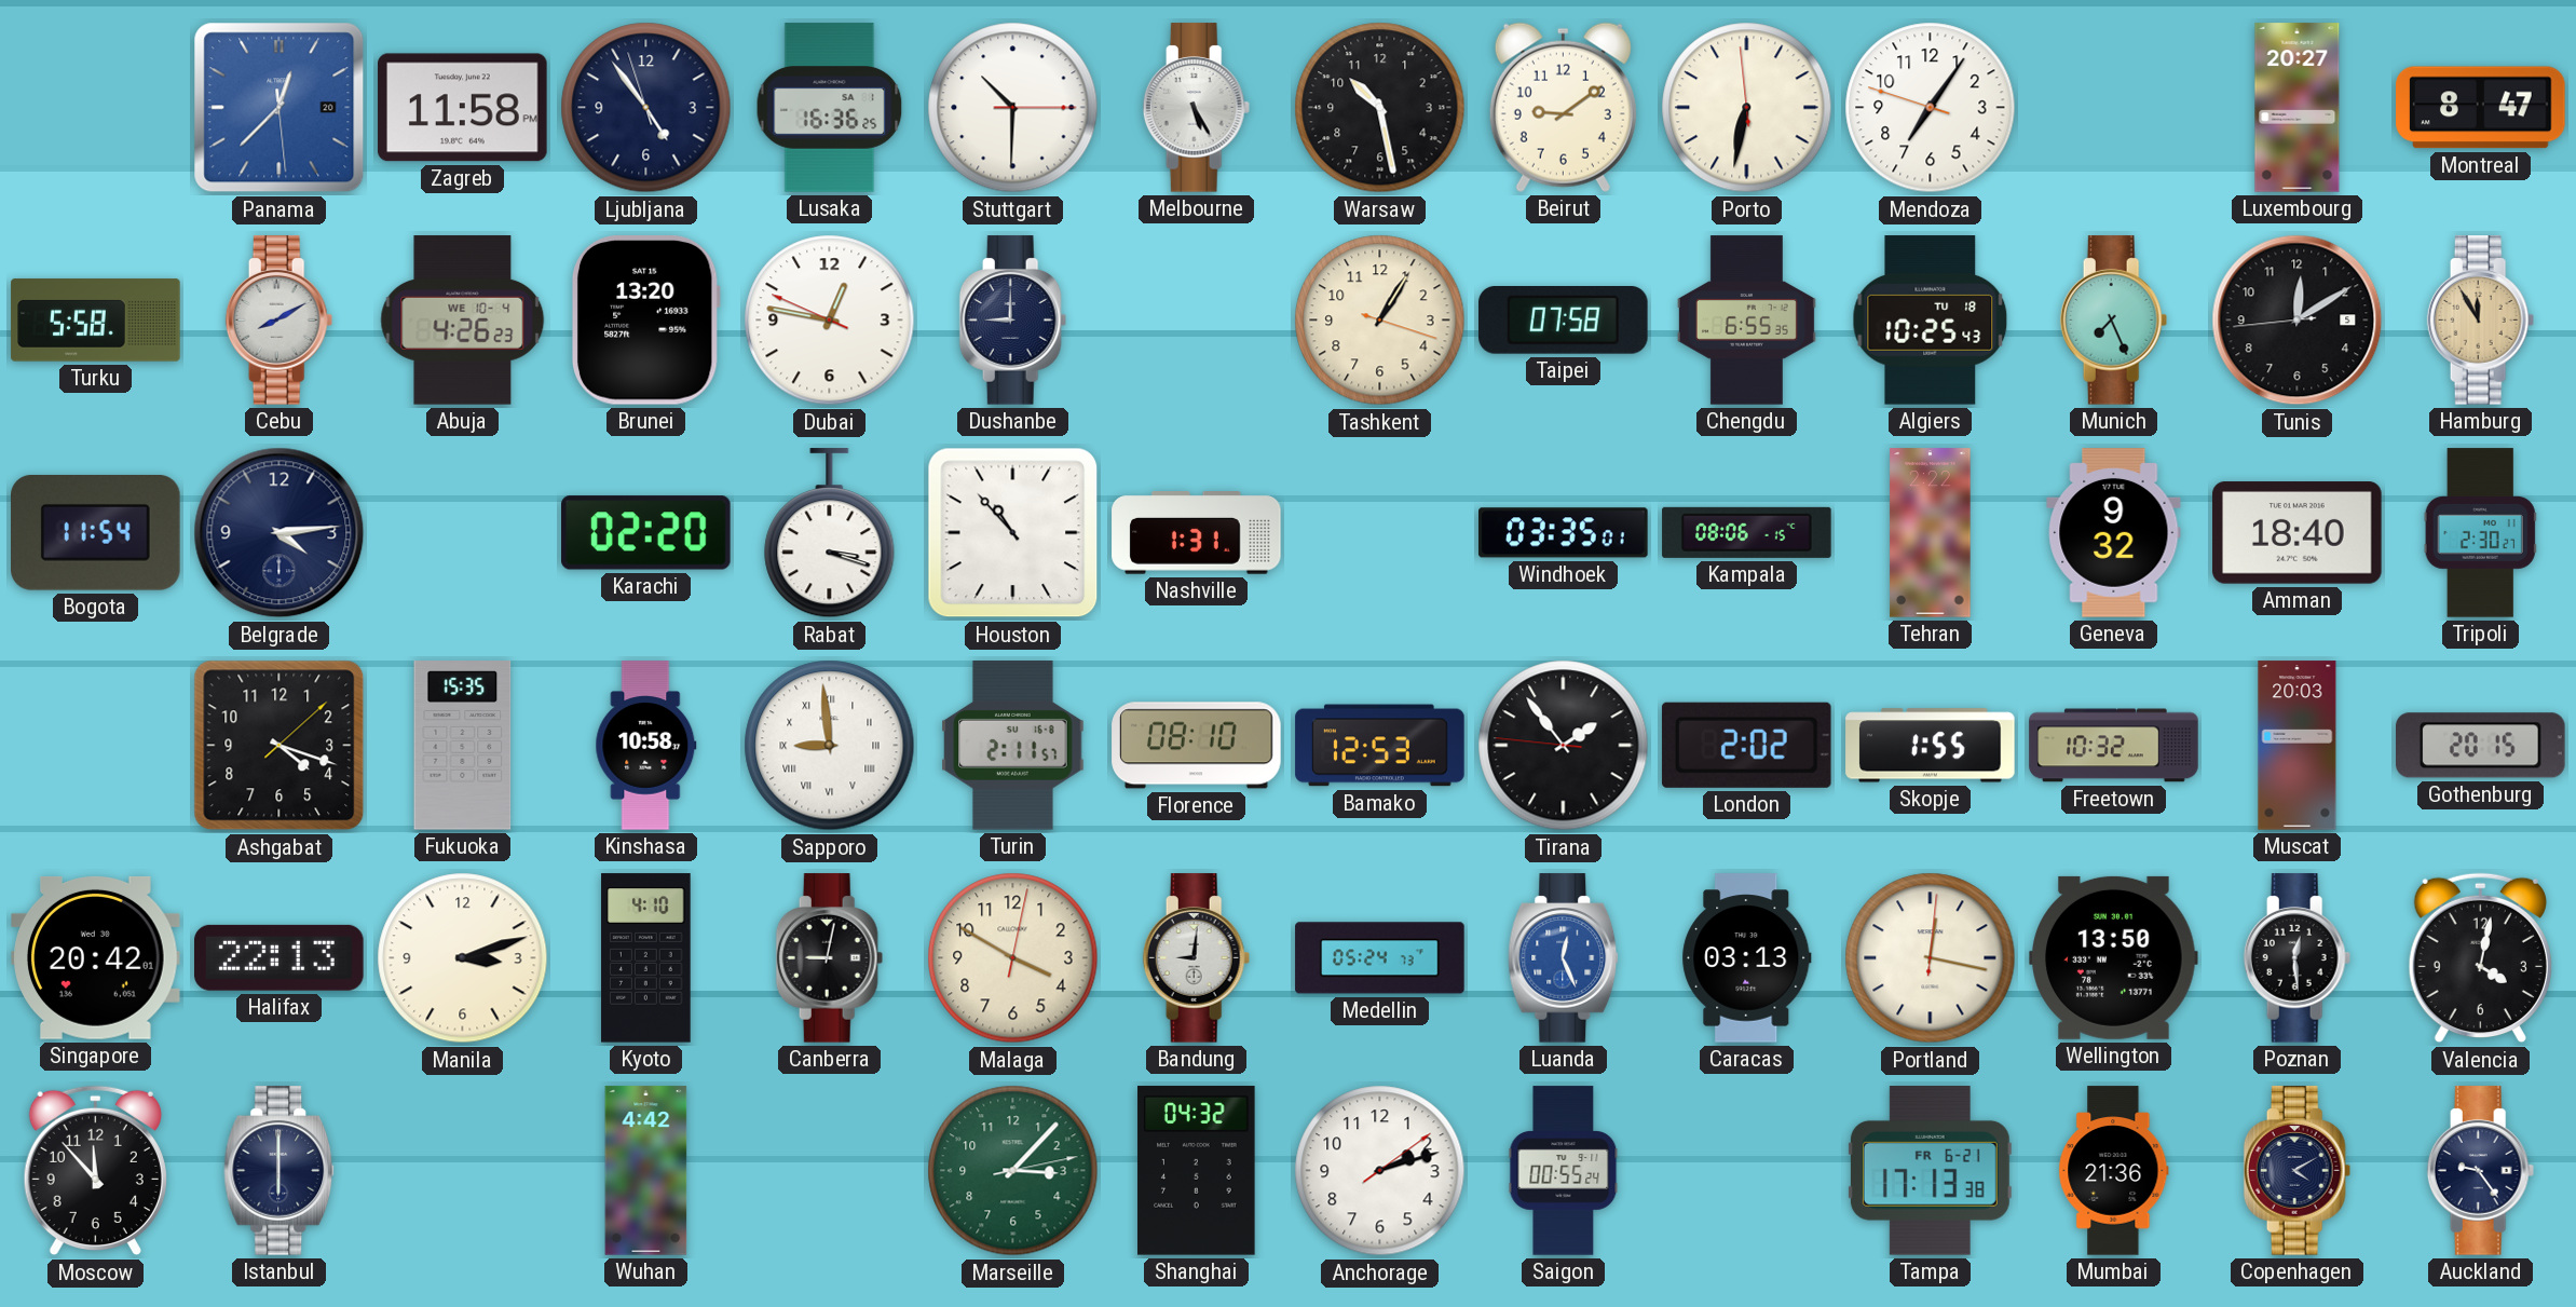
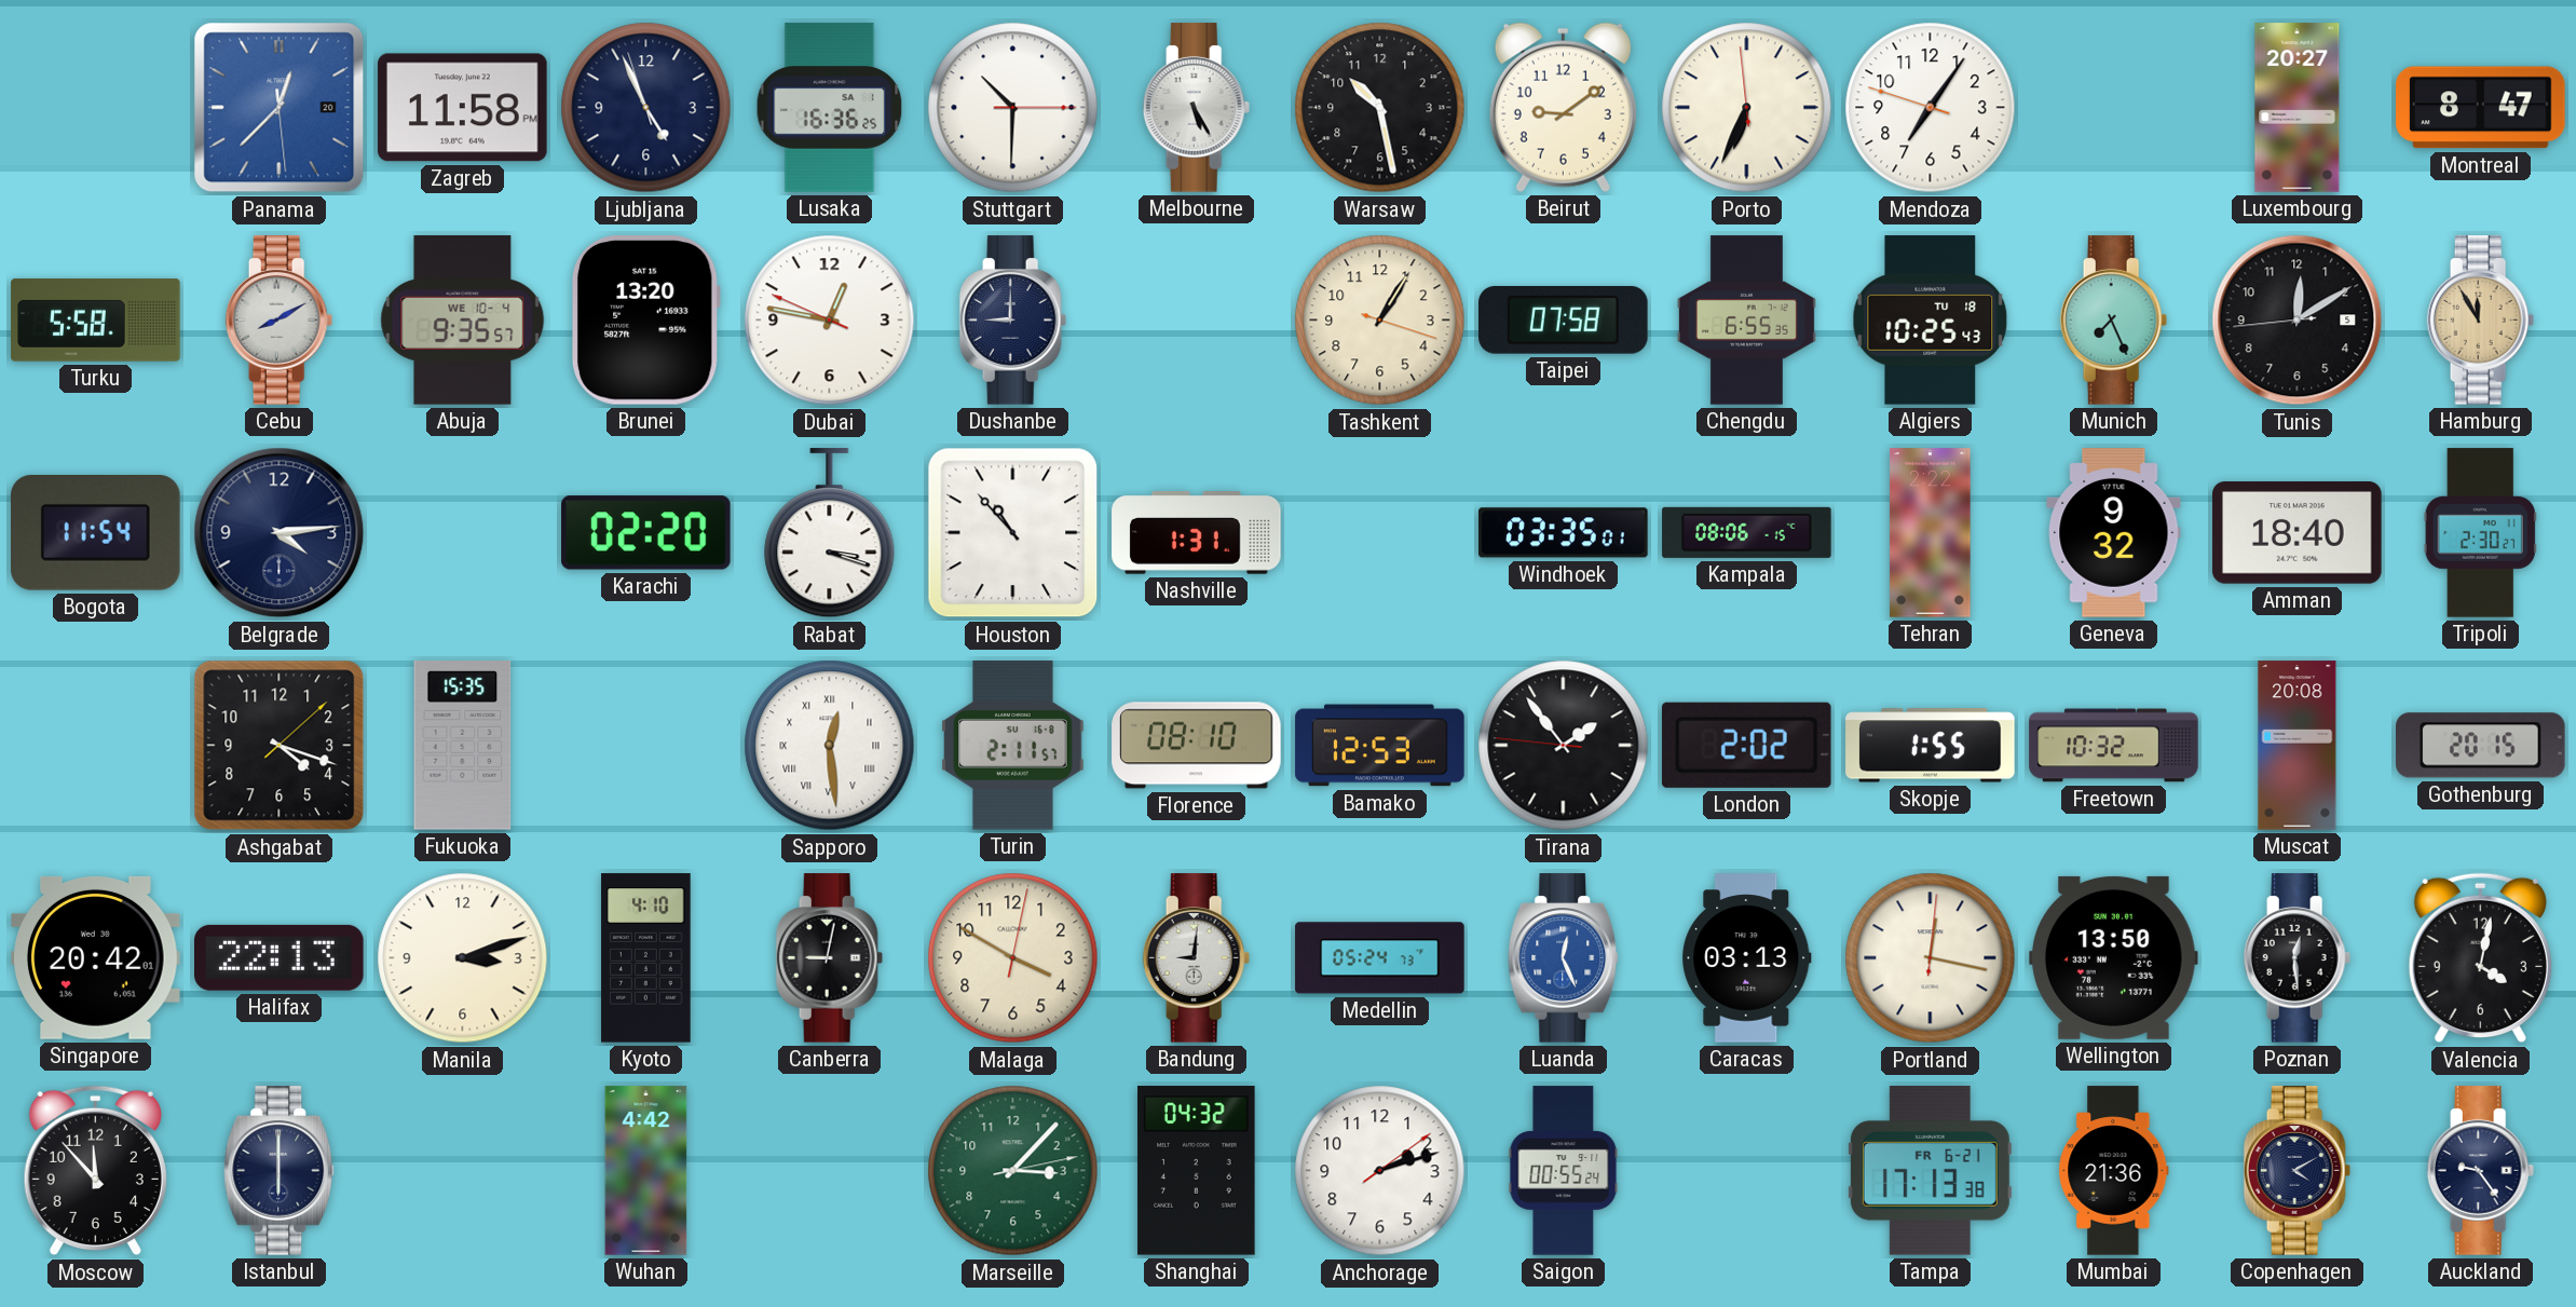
Ljubljana: 4:53 -> 4:55
Porto: 6:31 -> 6:33
Abuja: 4:26 -> 9:35
Kinshasa: 10:58 -> none
Sapporo: 8:59 -> 12:29
Muscat: 20:03 -> 20:08
